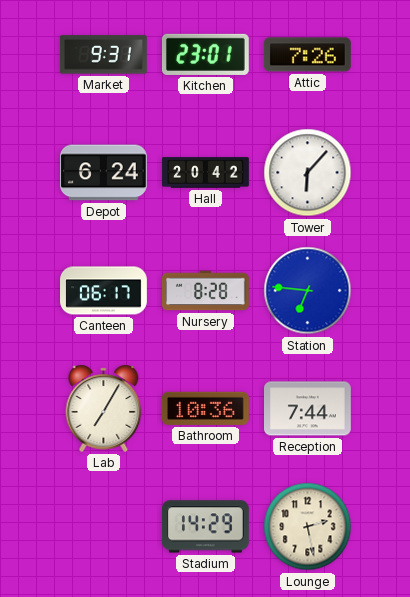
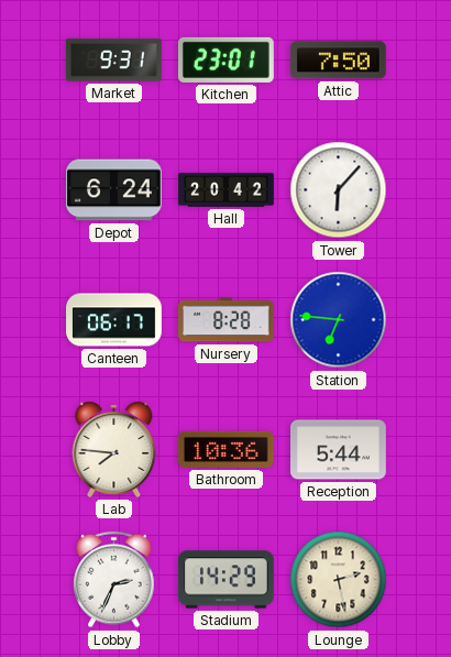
Attic: 7:26 -> 7:50
Lab: 7:05 -> 7:46
Reception: 7:44 -> 5:44
Lobby: none -> 2:34
